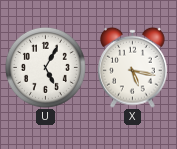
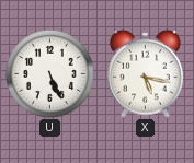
U: 5:05 -> 5:26
